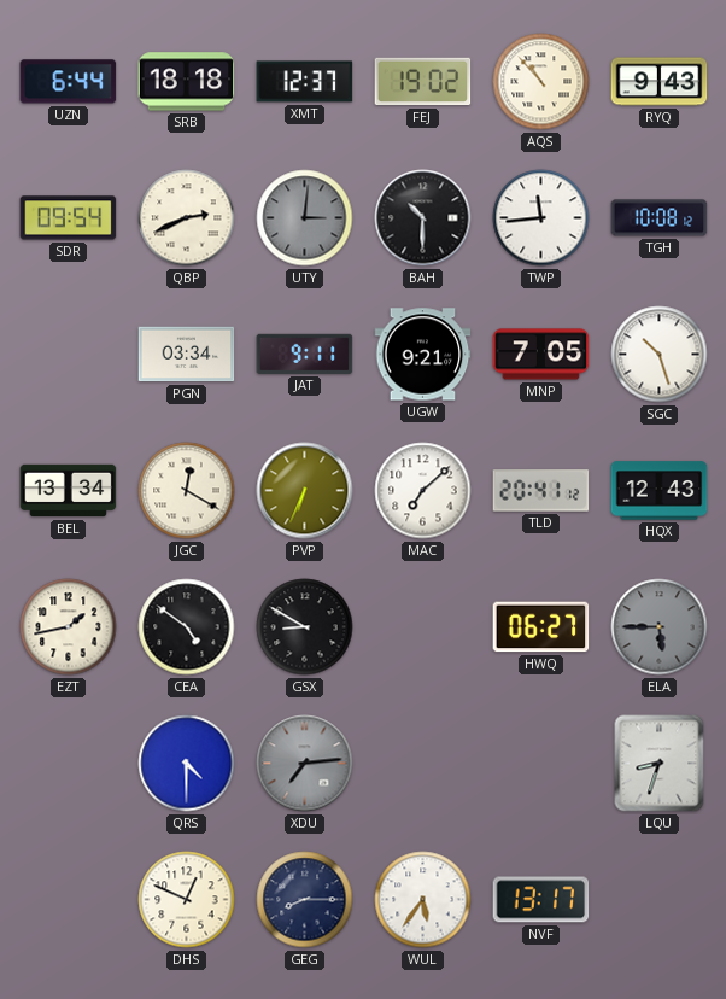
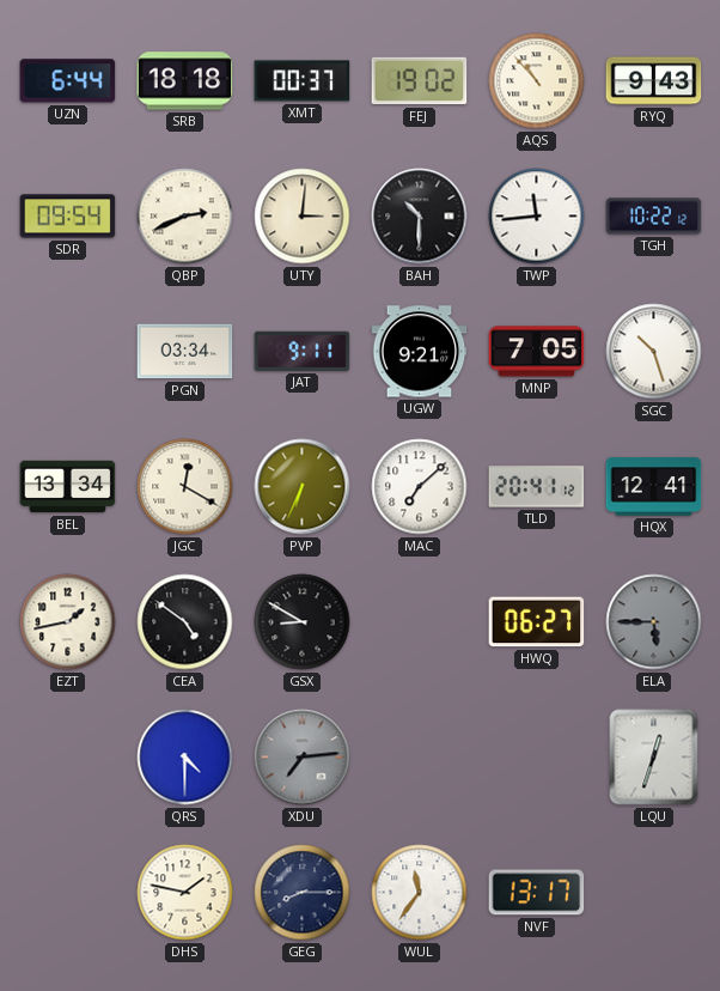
XMT: 12:37 -> 00:37
UTY dial: grey -> cream
TGH: 10:08 -> 10:22
HQX: 12:43 -> 12:41
LQU: 8:33 -> 12:33
DHS: 12:49 -> 1:47
WUL: 5:36 -> 11:36
